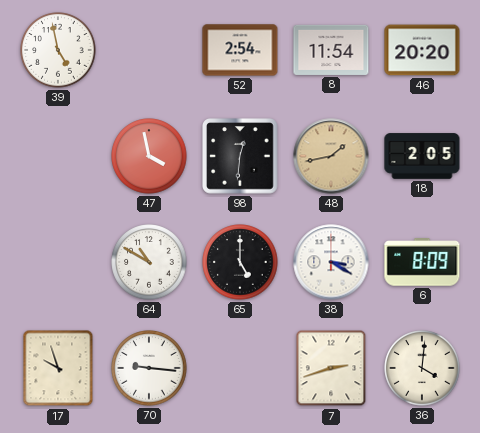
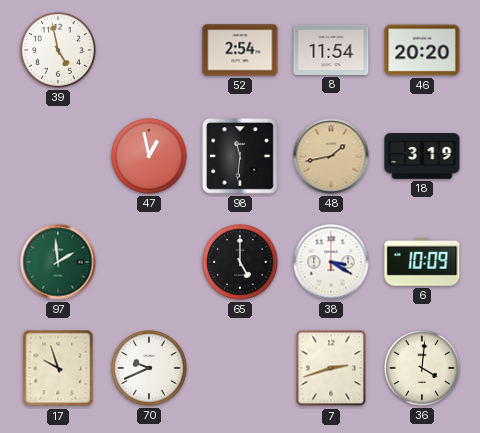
47: 3:58 -> 12:58
98: 12:31 -> 11:31
18: 2:05 -> 3:19
97: none -> 1:59
64: 10:50 -> none
6: 8:09 -> 10:09
70: 9:16 -> 9:41
